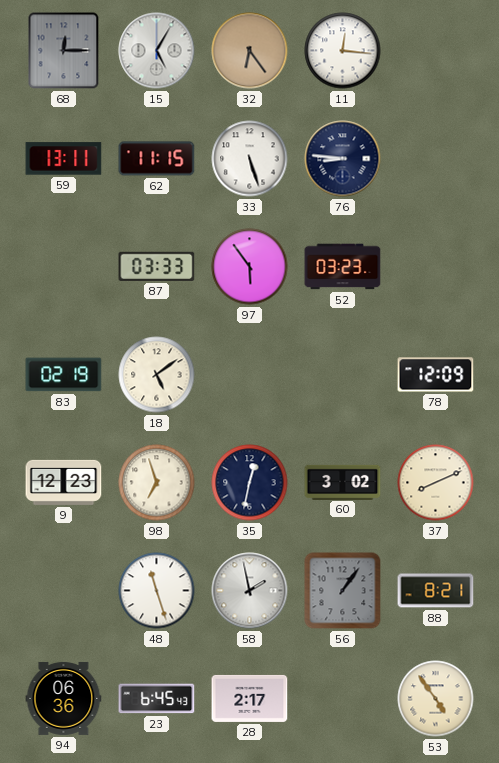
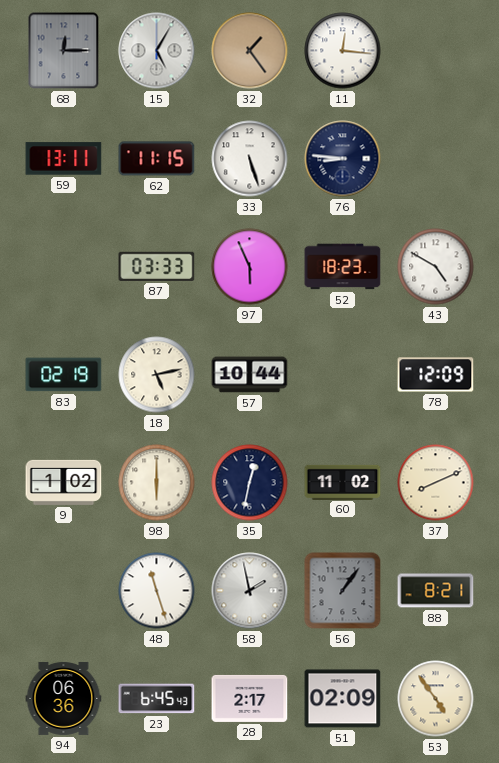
32: 6:24 -> 1:24
97: 5:54 -> 5:56
52: 03:23 -> 18:23
43: none -> 4:50
18: 5:09 -> 5:13
57: none -> 10:44
9: 12:23 -> 1:02
98: 6:57 -> 6:00
60: 3:02 -> 11:02
51: none -> 02:09
